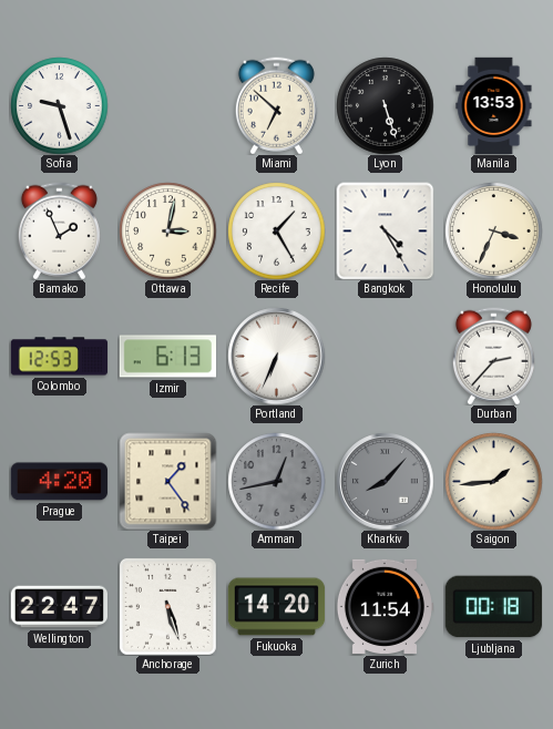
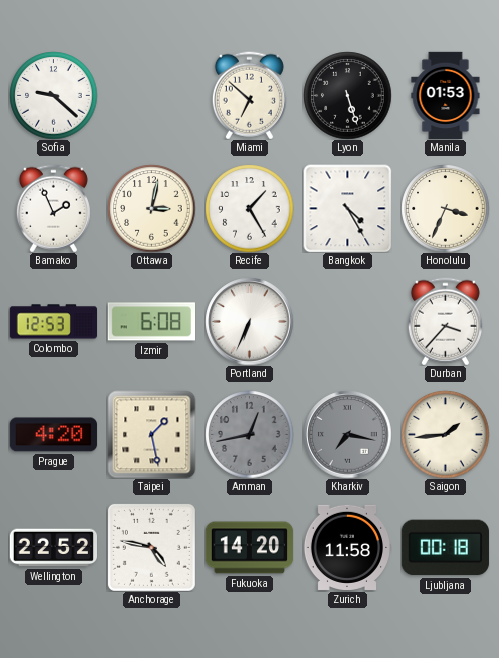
Sofia: 9:27 -> 9:22
Manila: 13:53 -> 01:53
Izmir: 6:13 -> 6:08
Durban: 2:37 -> 3:37
Taipei: 1:24 -> 1:28
Kharkiv: 8:07 -> 7:17
Wellington: 22:47 -> 22:52
Anchorage: 5:27 -> 4:47
Zurich: 11:54 -> 11:58
